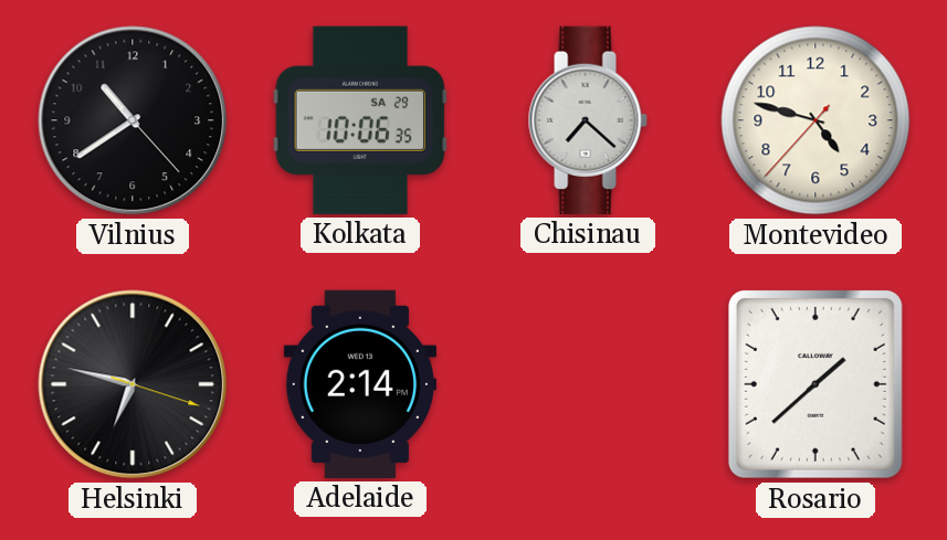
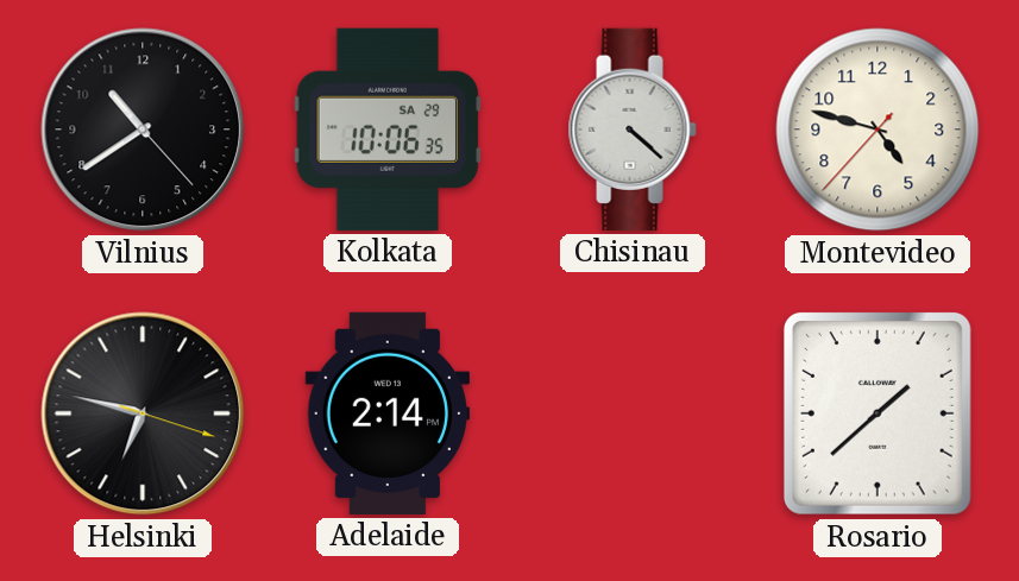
Chisinau: 7:22 -> 4:22
